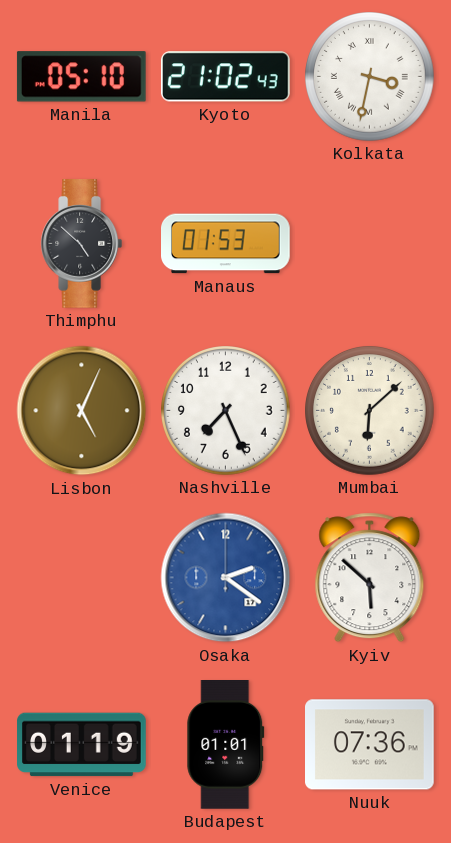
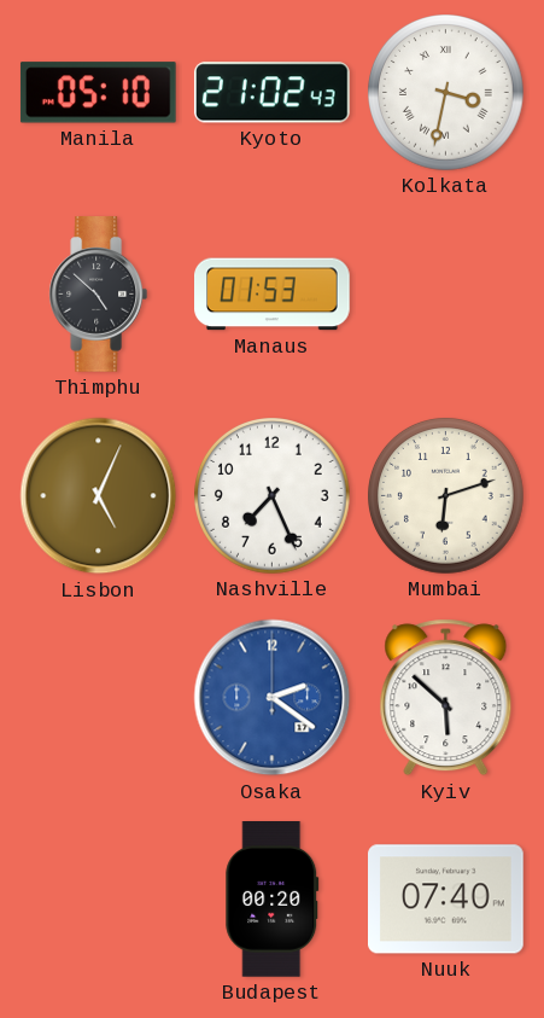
Mumbai: 6:08 -> 6:12
Venice: 01:19 -> none
Budapest: 01:01 -> 00:20
Nuuk: 07:36 -> 07:40
